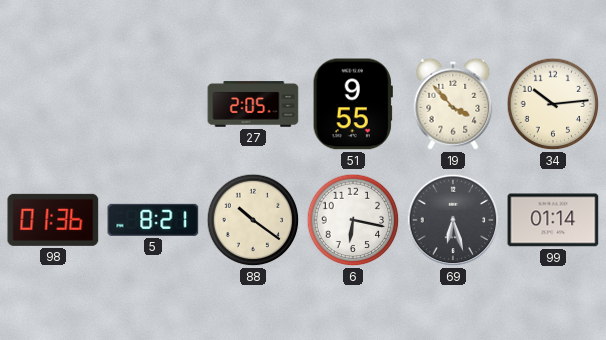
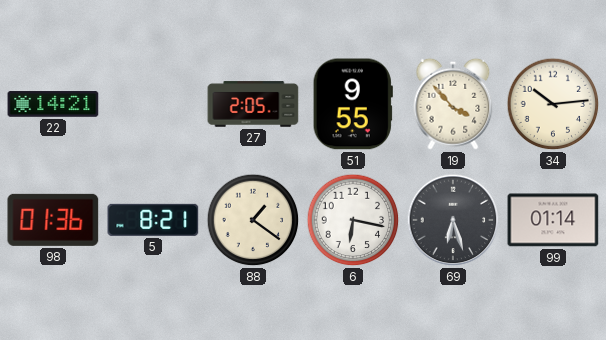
22: none -> 14:21
88: 10:21 -> 1:21
